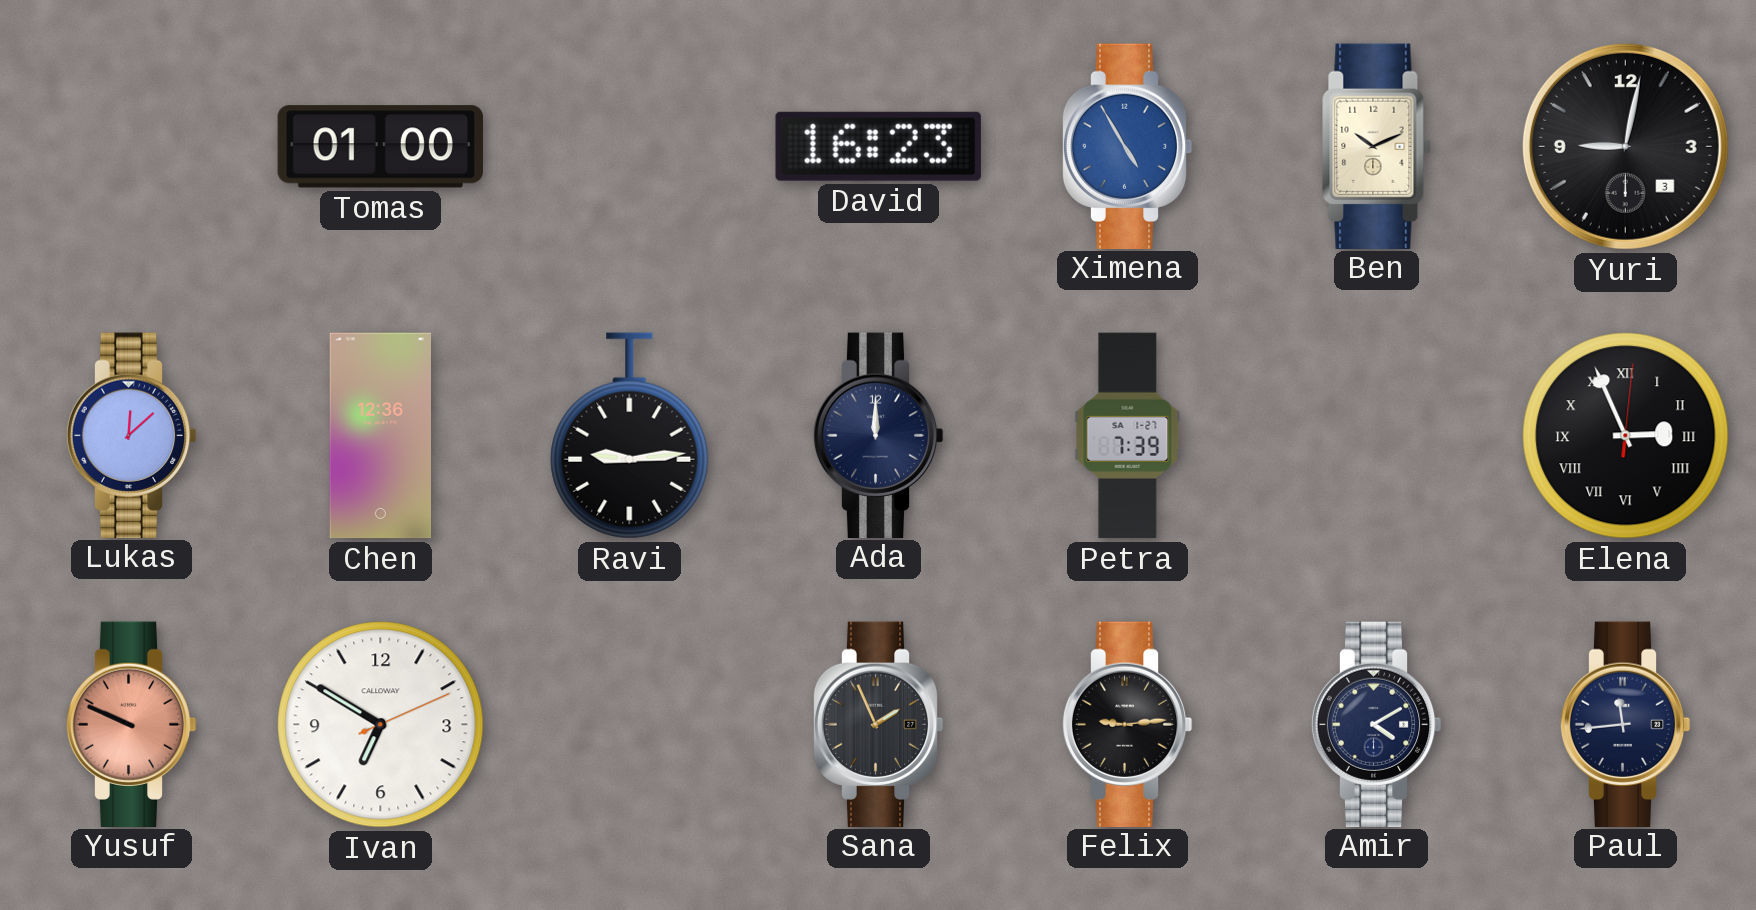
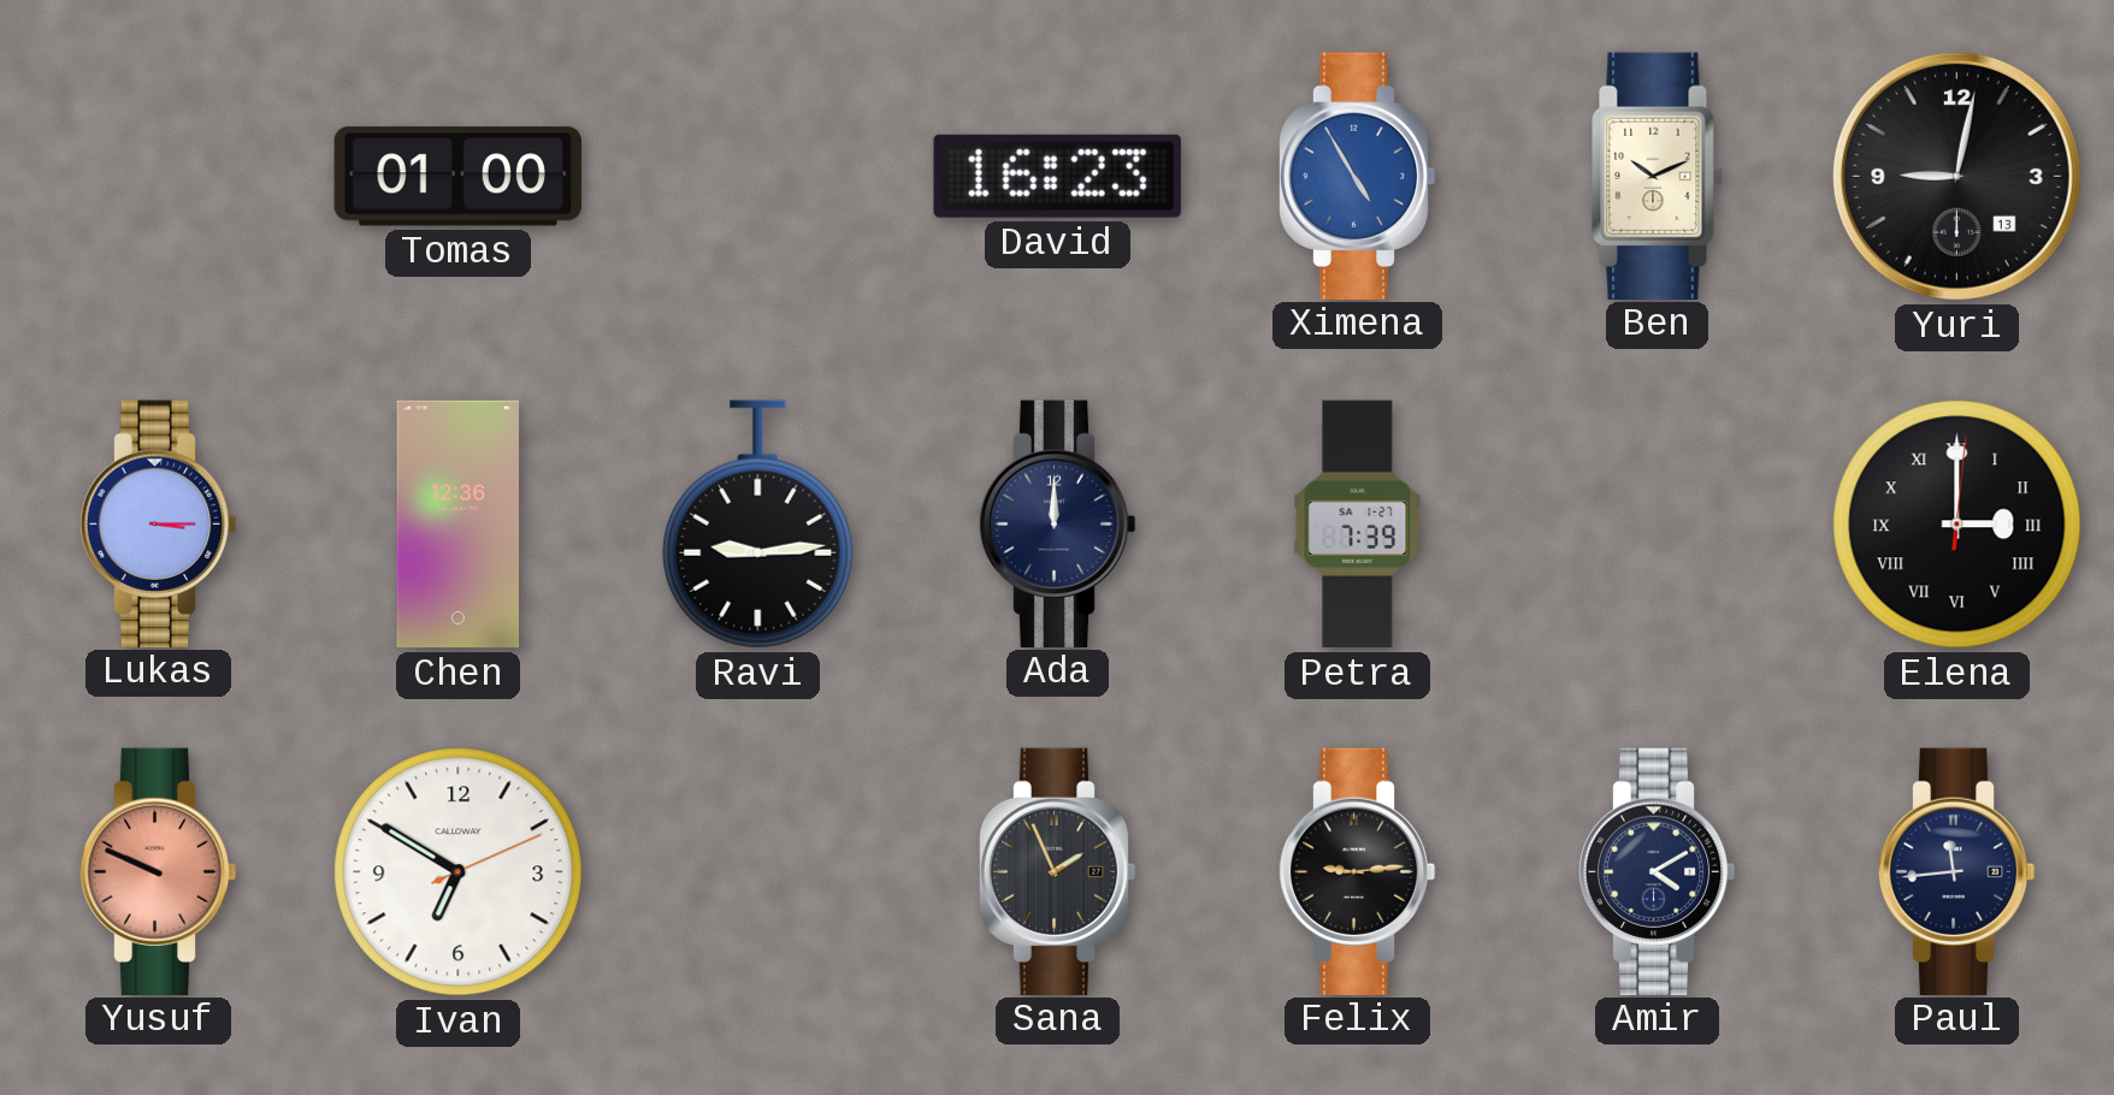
Yuri date: 3 -> 13
Lukas: 12:08 -> 3:15
Elena: 2:56 -> 3:00
